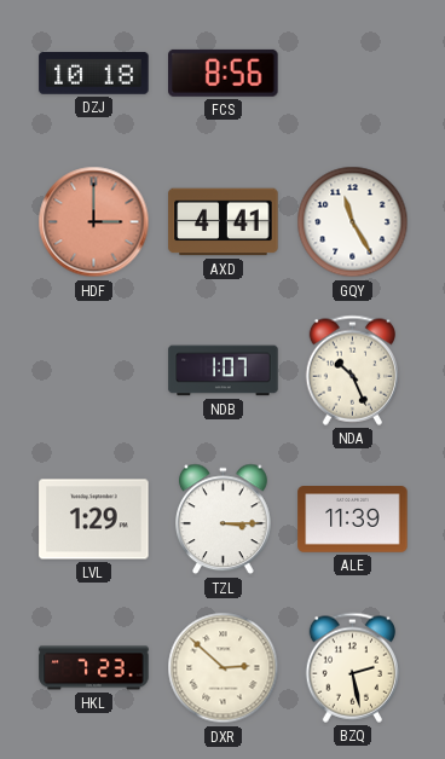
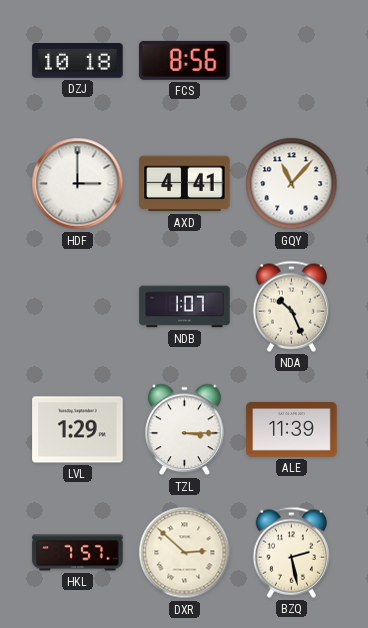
HDF dial: salmon -> white
GQY: 11:25 -> 11:07
HKL: 7:23 -> 7:57
